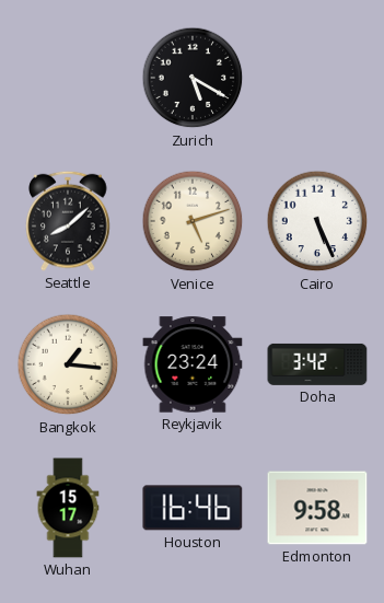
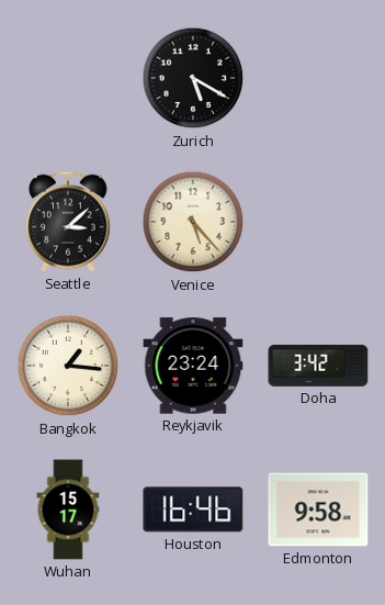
Seattle: 8:08 -> 3:08
Venice: 5:12 -> 5:23
Cairo: 5:26 -> none
